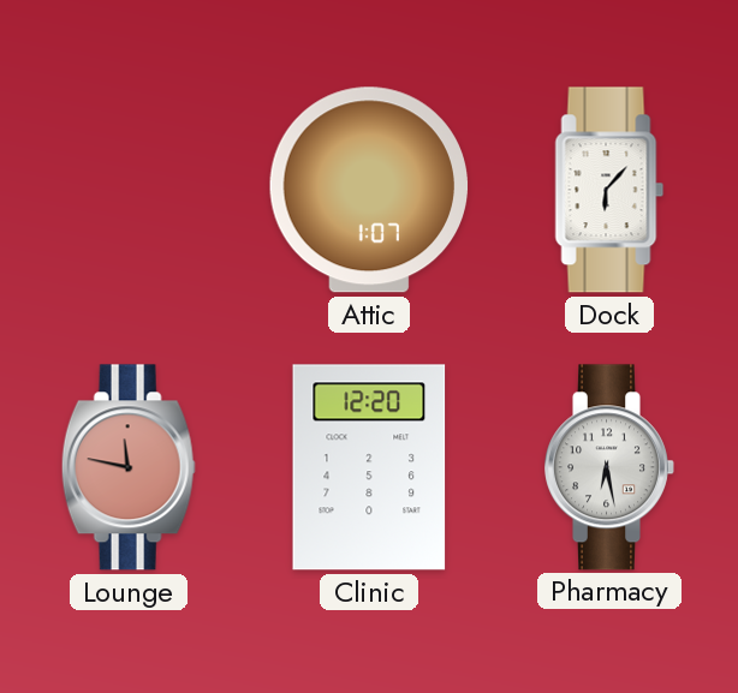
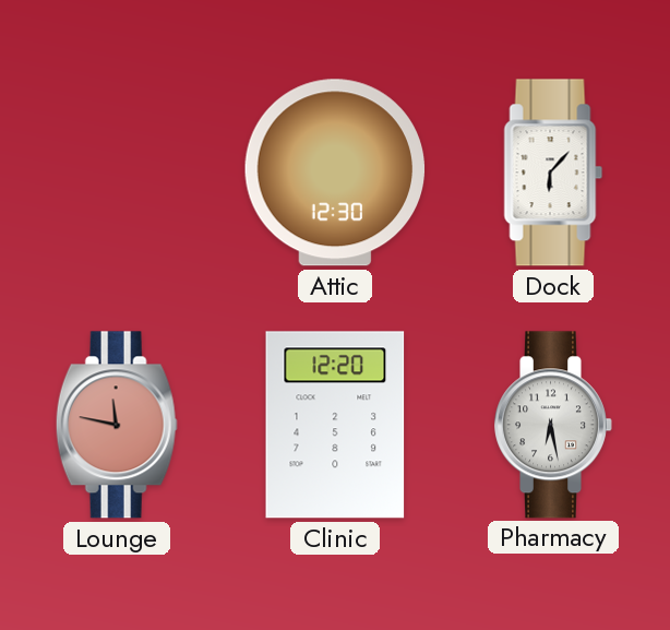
Attic: 1:07 -> 12:30
